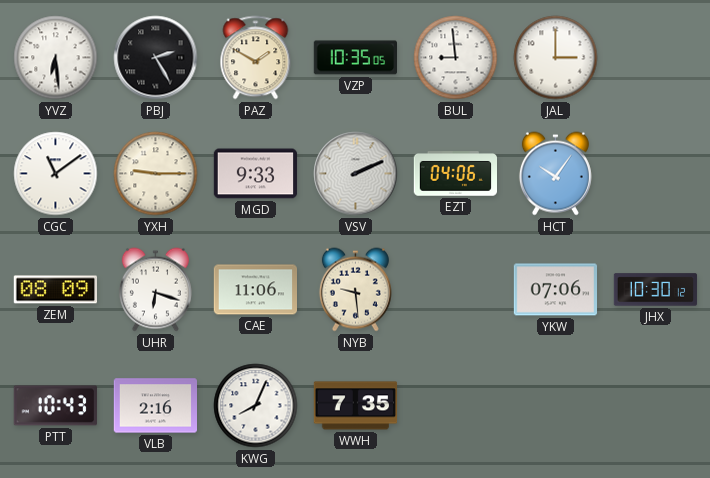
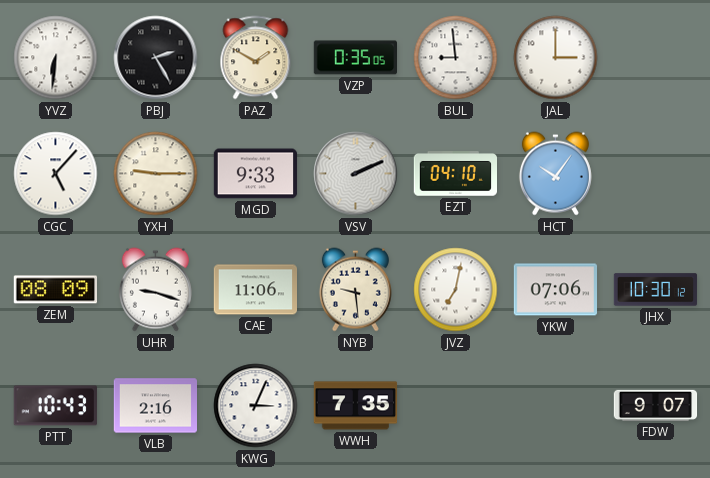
YVZ: 6:29 -> 6:31
VZP: 10:35 -> 0:35
CGC: 11:09 -> 5:07
EZT: 04:06 -> 04:10
UHR: 6:18 -> 9:18
JVZ: none -> 7:02
KWG: 8:04 -> 3:04
FDW: none -> 9:07
